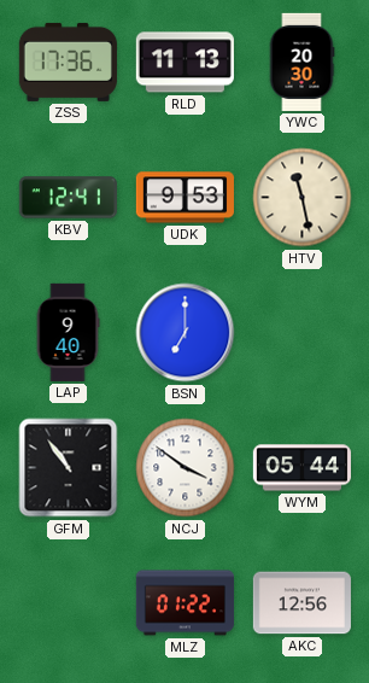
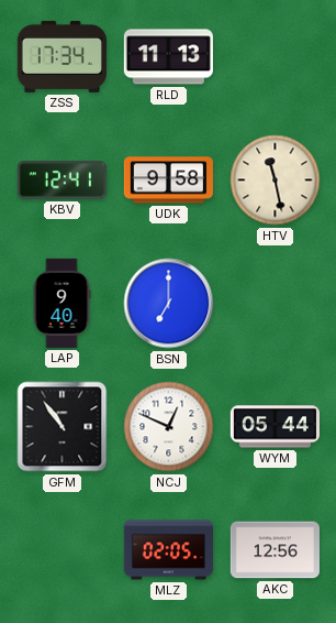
ZSS: 17:36 -> 17:34
YWC: 20:30 -> none
UDK: 9:53 -> 9:58
NCJ: 3:51 -> 12:49
MLZ: 01:22 -> 02:05
